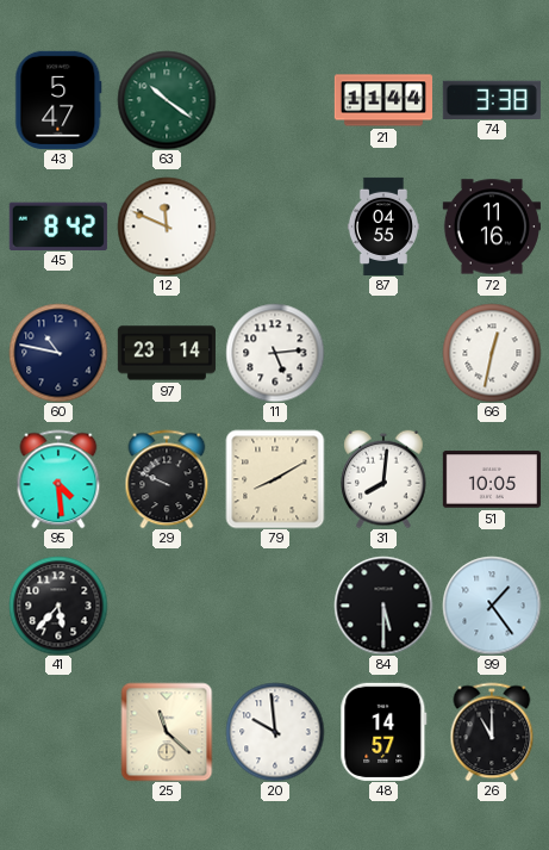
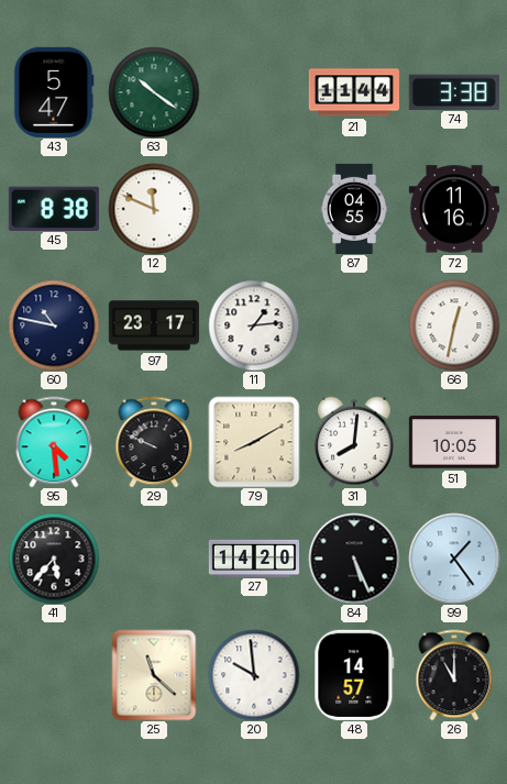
45: 8:42 -> 8:38
97: 23:14 -> 23:17
11: 5:14 -> 1:14
27: none -> 14:20
84: 5:30 -> 5:26
